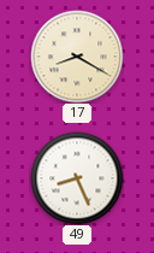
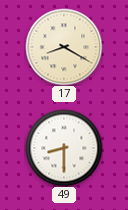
49: 8:26 -> 8:30
